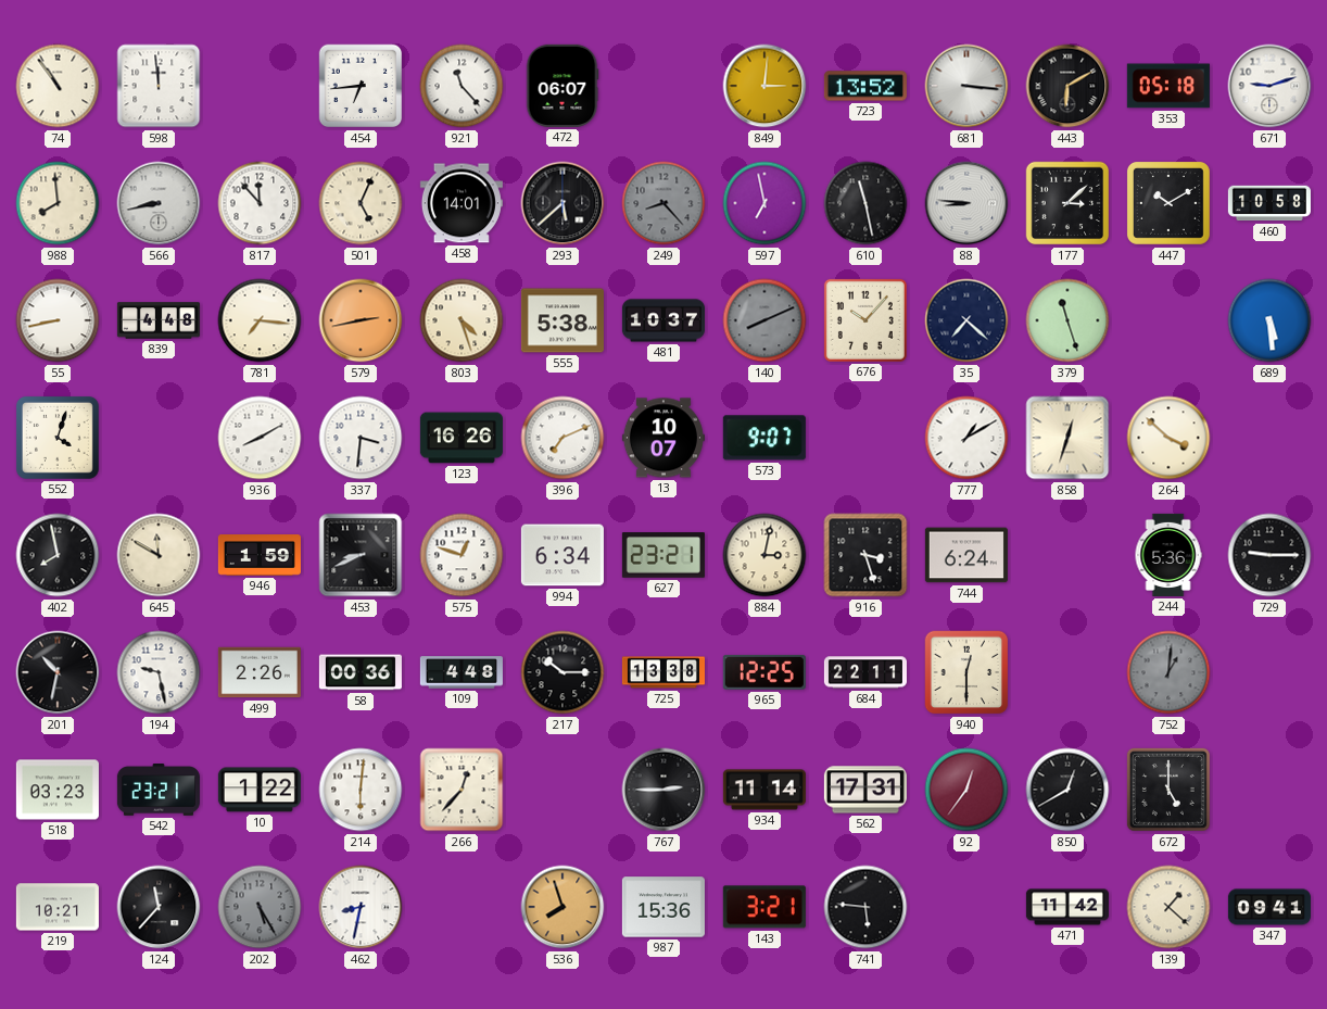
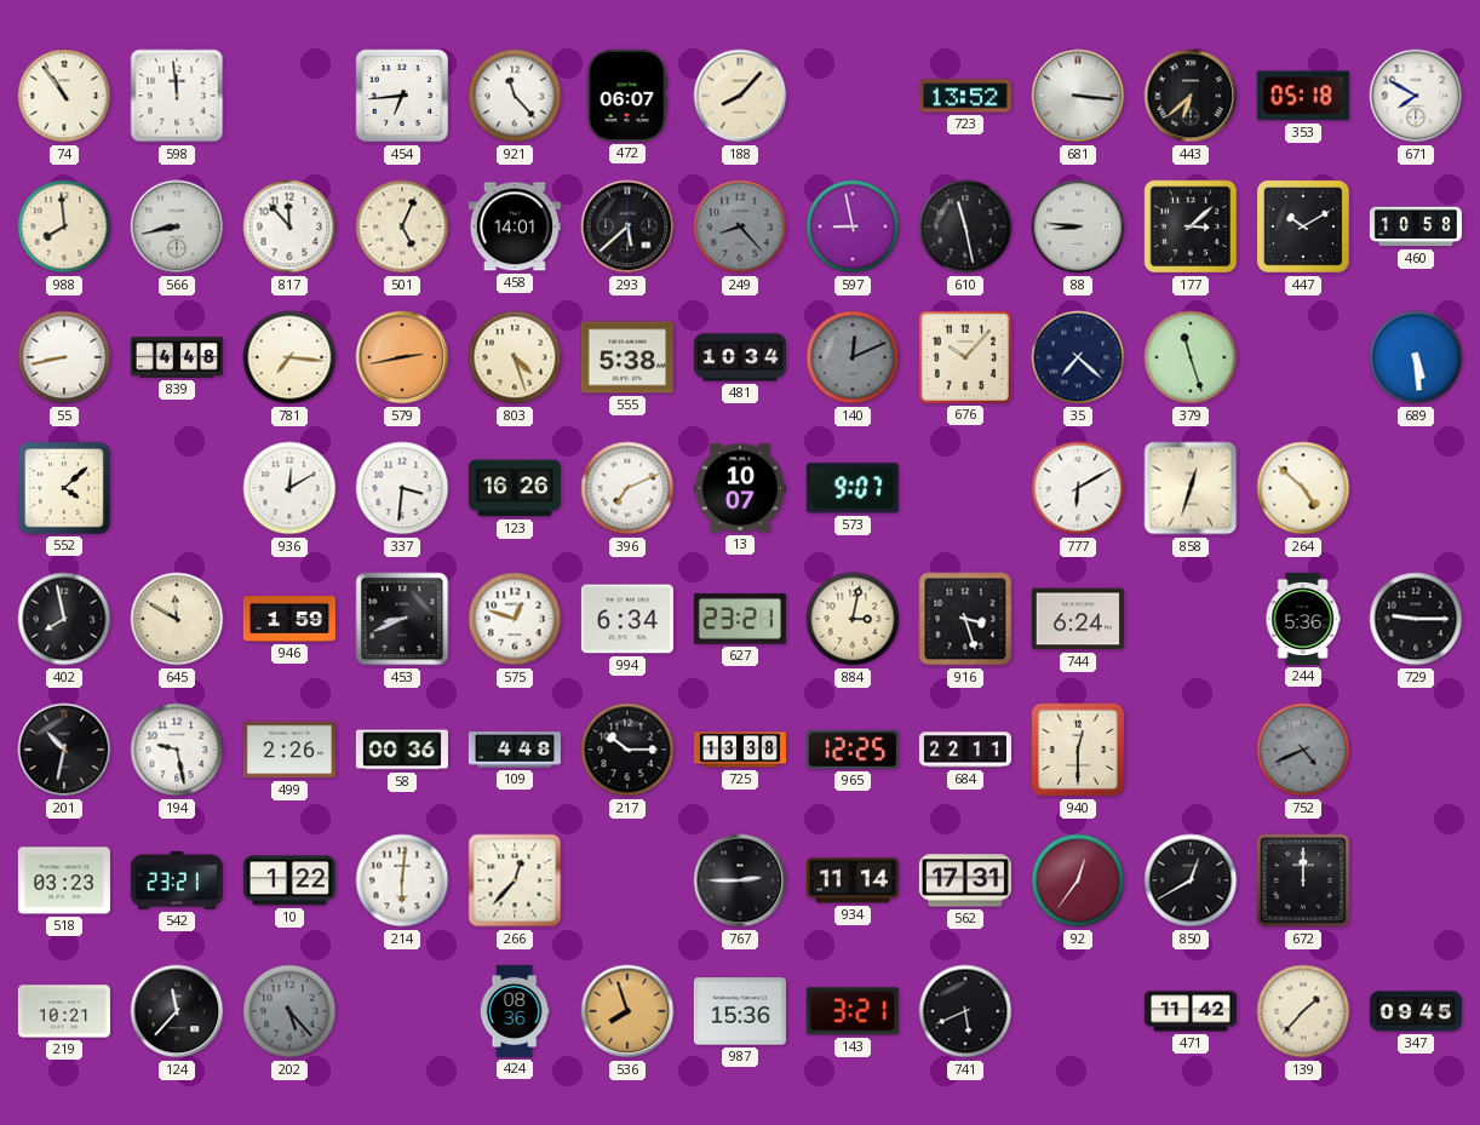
188: none -> 8:07
849: 3:01 -> none
443: 6:10 -> 6:38
671: 9:12 -> 7:50
597: 6:58 -> 8:58
481: 10:37 -> 10:34
140: 8:11 -> 12:11
552: 4:03 -> 4:08
936: 8:10 -> 12:10
777: 1:10 -> 6:10
264: 3:52 -> 4:52
752: 1:01 -> 4:41
672: 5:00 -> 12:00
202: 5:25 -> 5:23
462: 8:32 -> none
424: none -> 08:36
741: 5:46 -> 5:41
139: 1:22 -> 1:37
347: 09:41 -> 09:45
